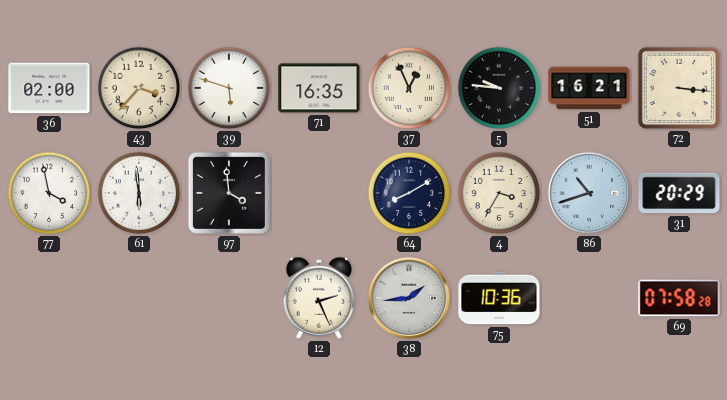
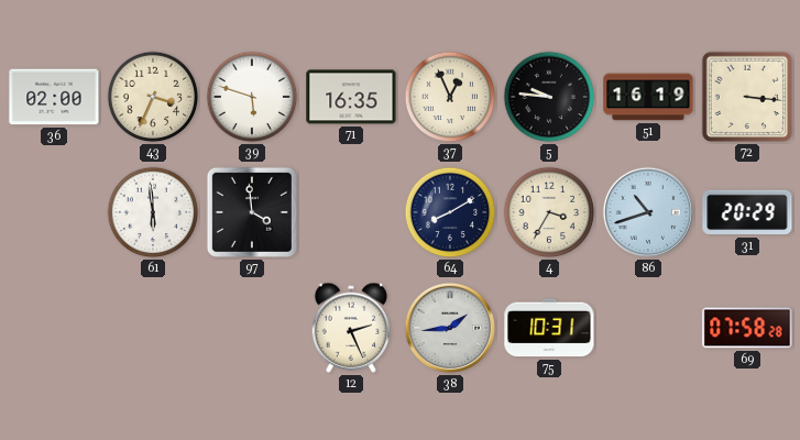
43: 3:37 -> 3:34
51: 16:21 -> 16:19
77: 3:58 -> none
75: 10:36 -> 10:31
